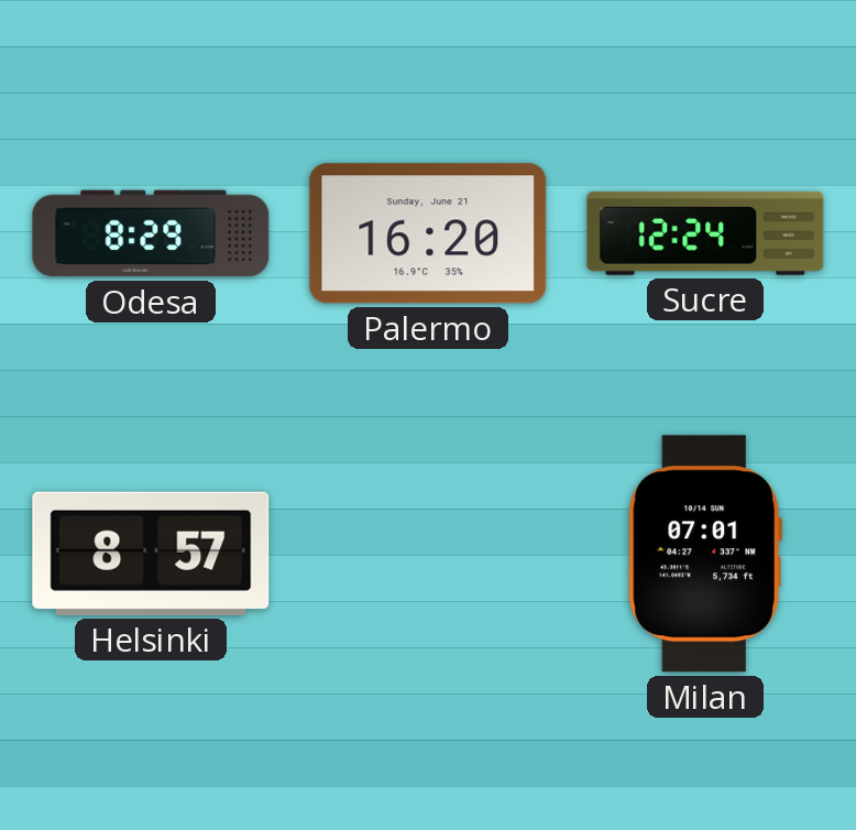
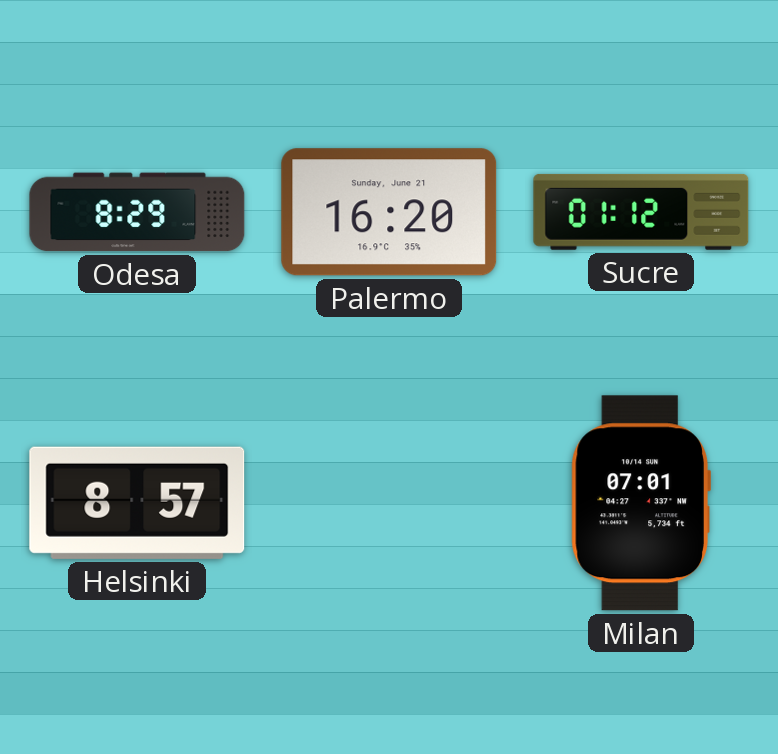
Sucre: 12:24 -> 01:12
